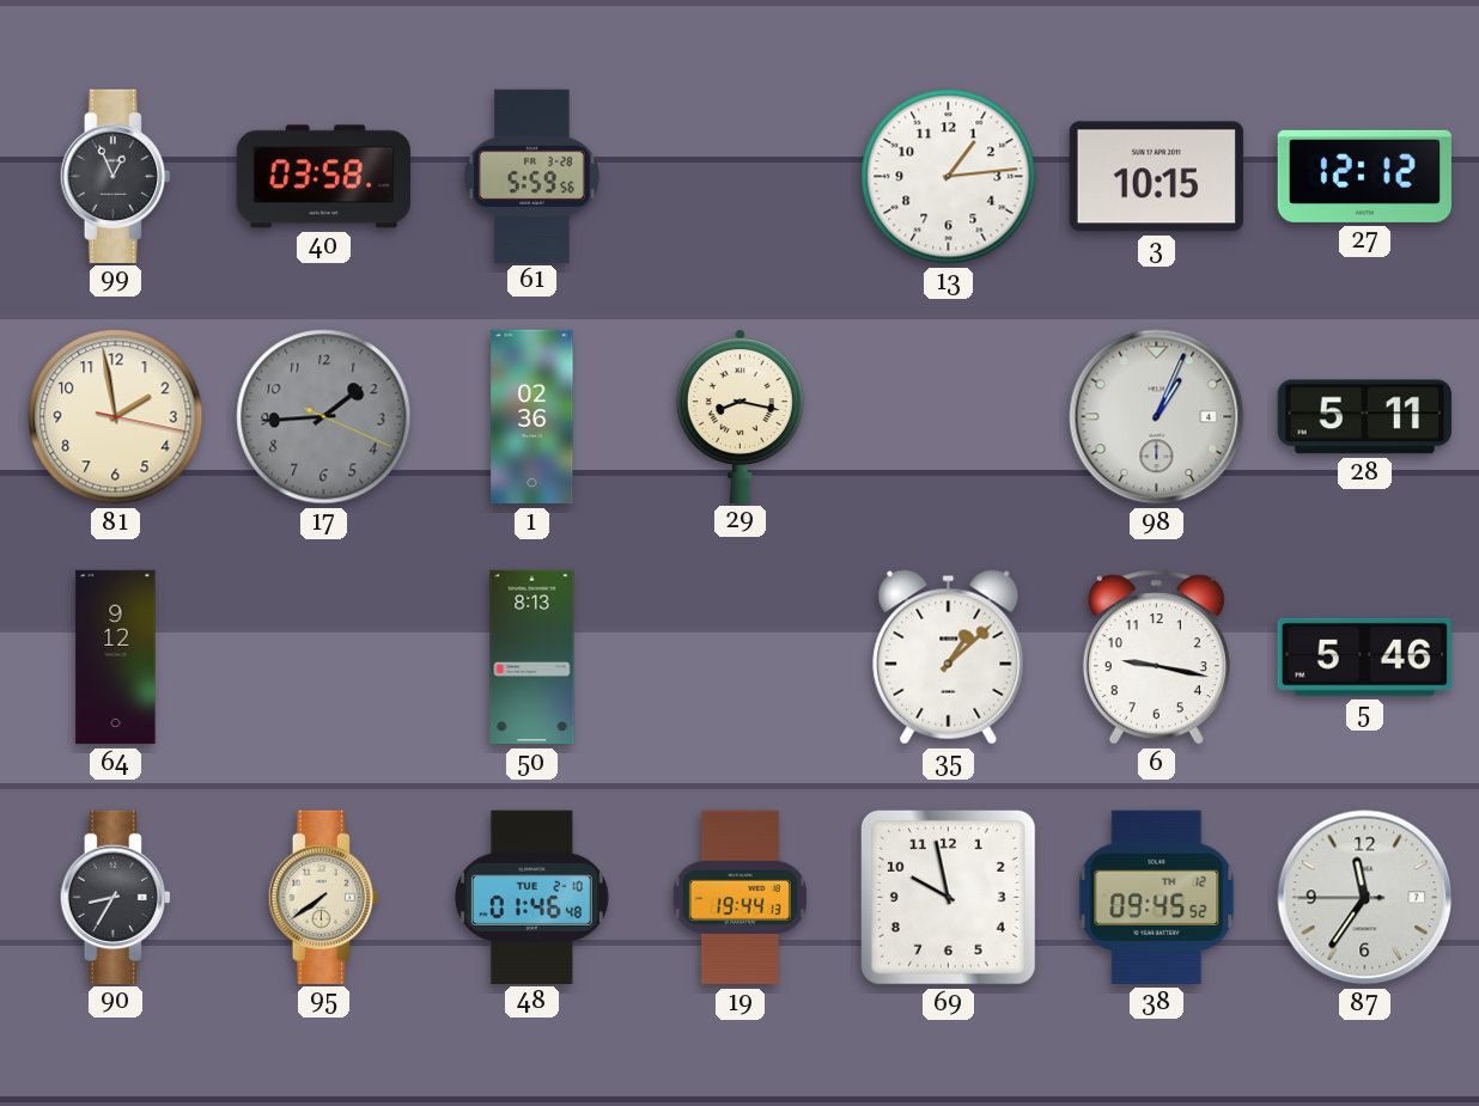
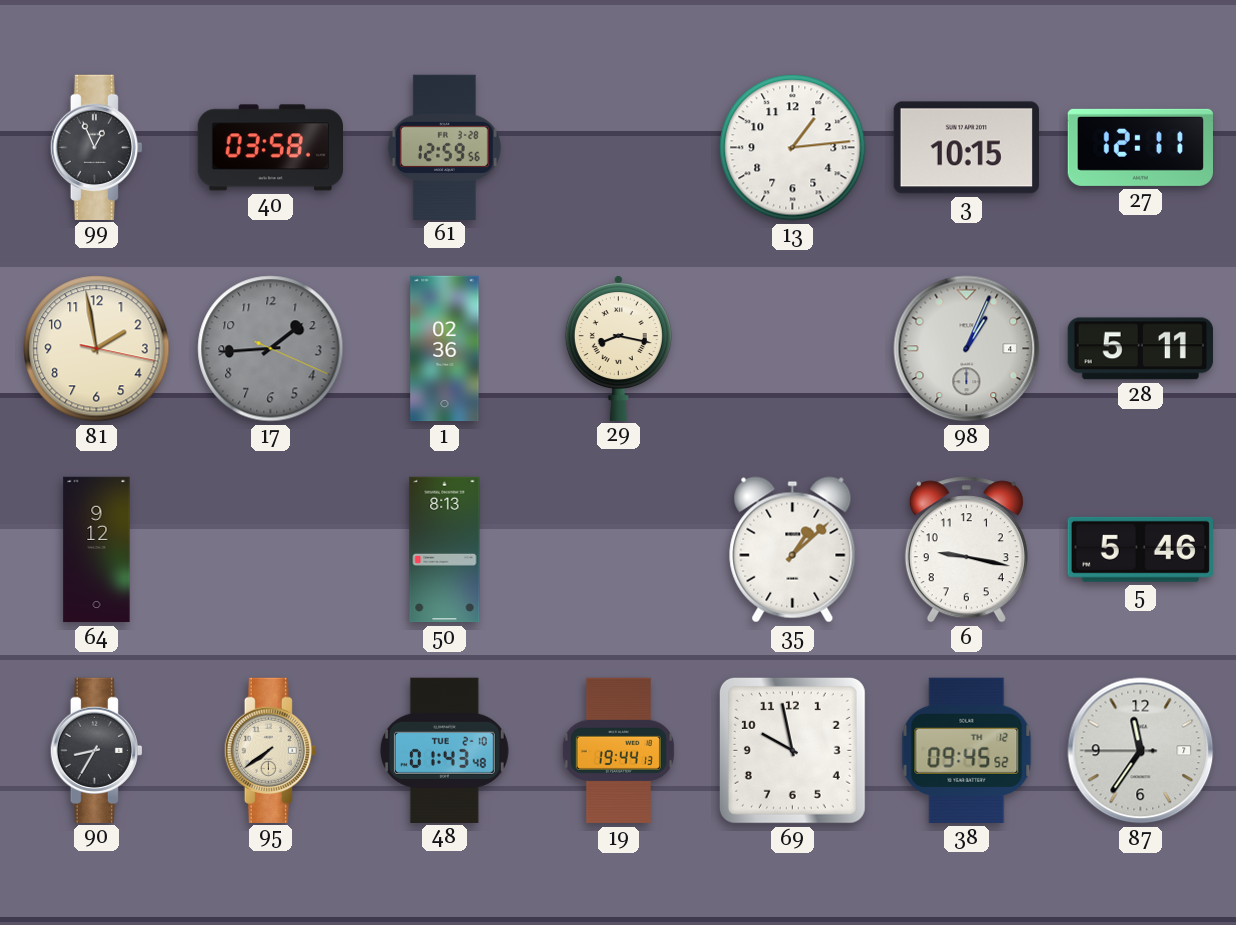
61: 5:59 -> 12:59
27: 12:12 -> 12:11
48: 01:46 -> 01:43
